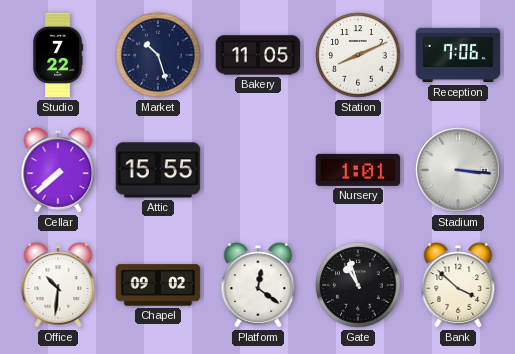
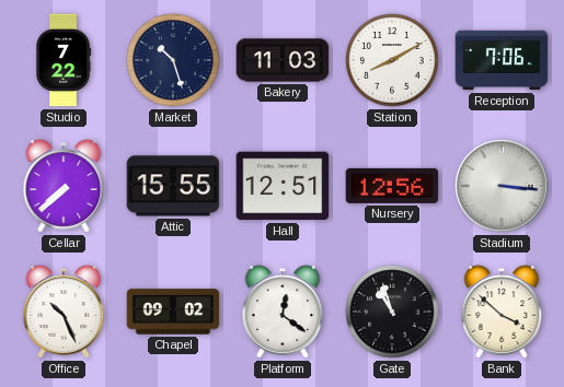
Bakery: 11:05 -> 11:03
Station: 8:11 -> 8:10
Hall: none -> 12:51
Nursery: 1:01 -> 12:56
Office: 10:31 -> 10:26
